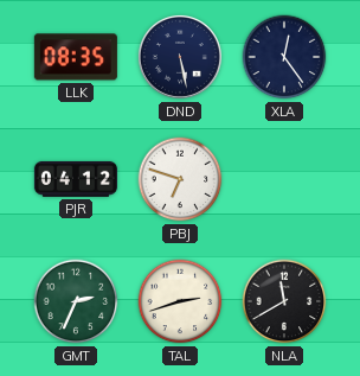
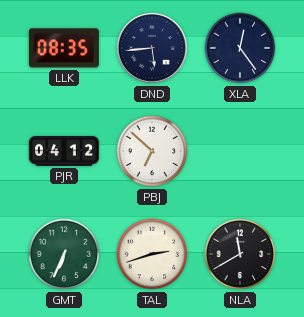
DND: 5:28 -> 5:44
PBJ: 6:48 -> 6:52
GMT: 2:34 -> 6:34
